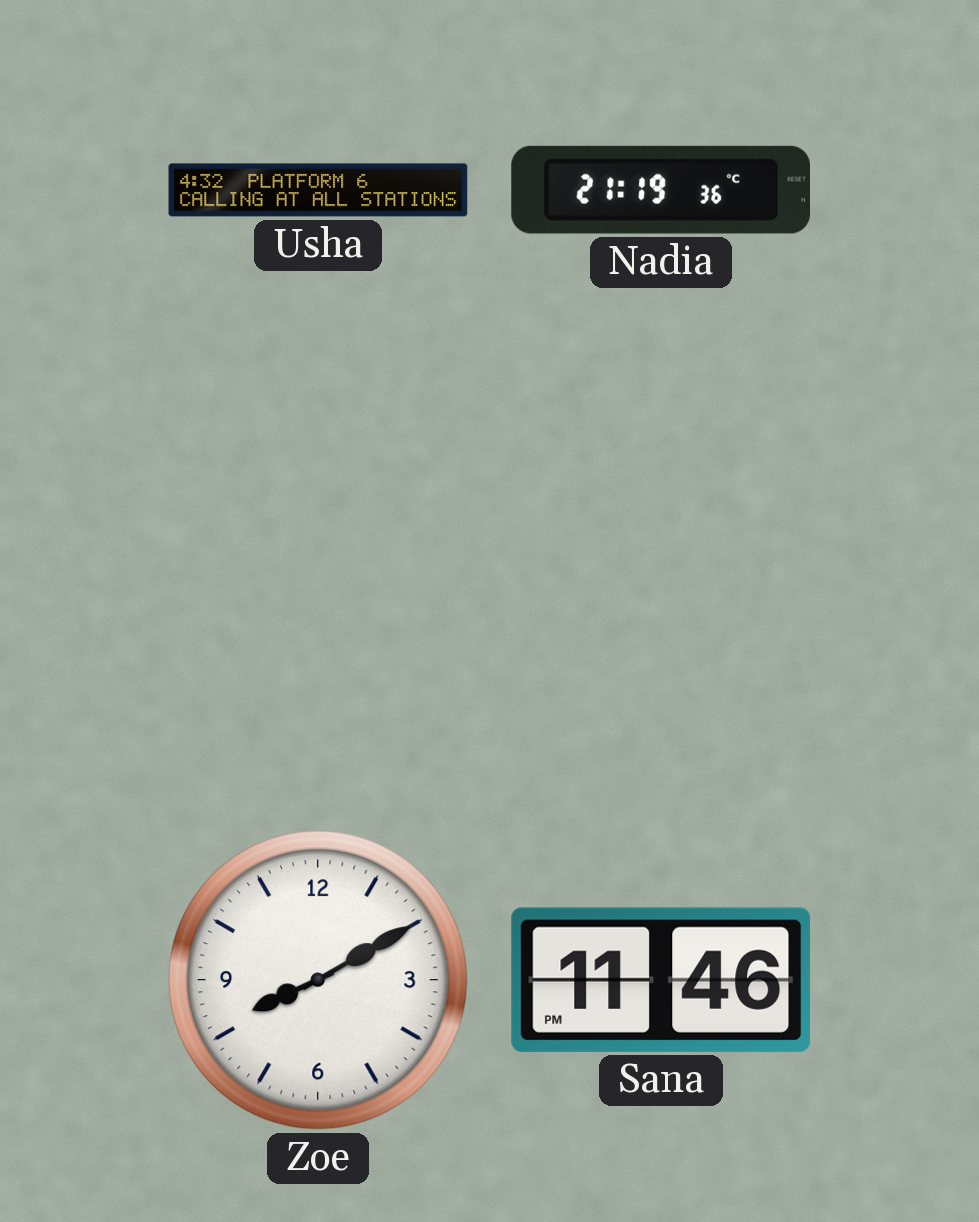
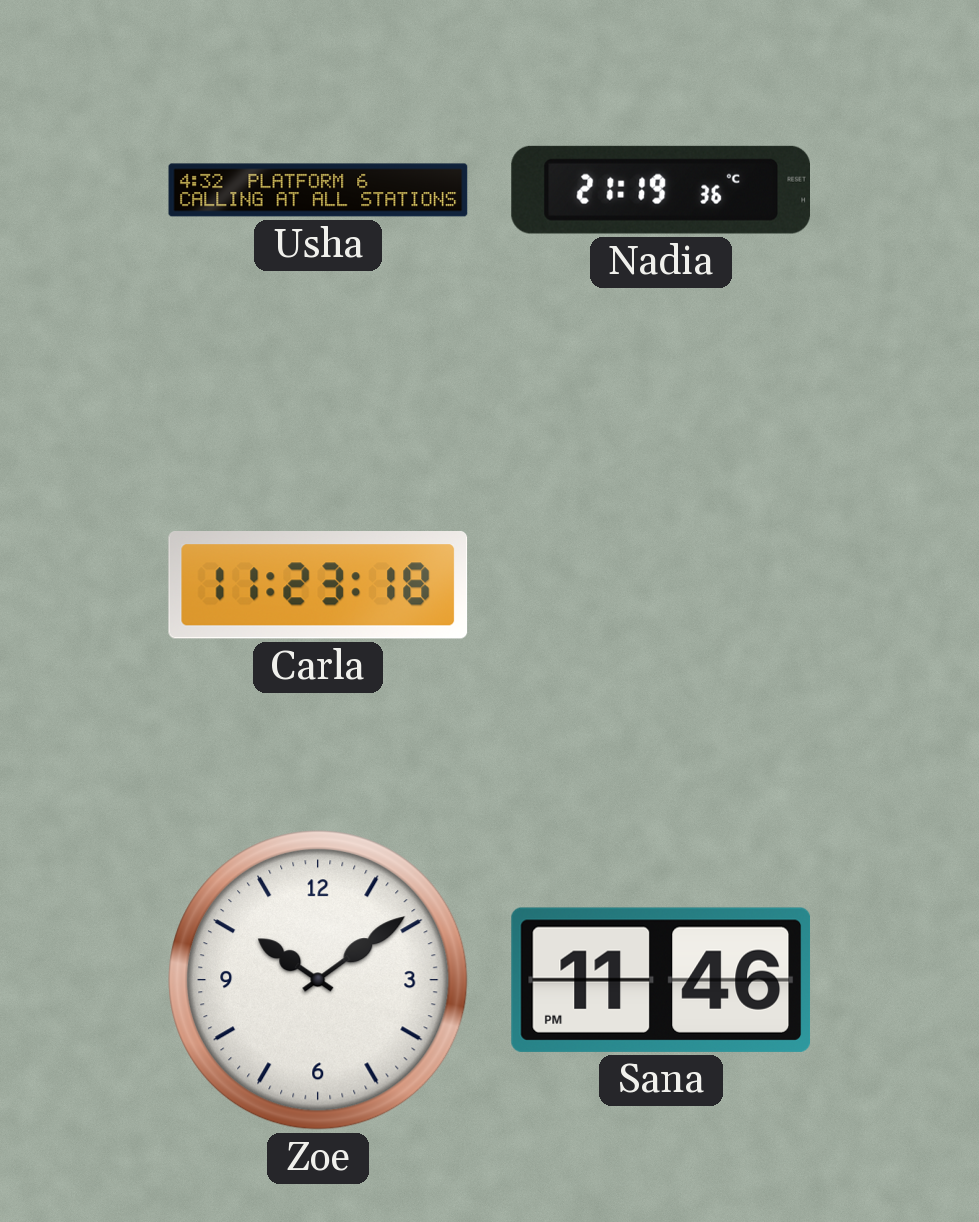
Carla: none -> 11:23
Zoe: 8:10 -> 10:09
